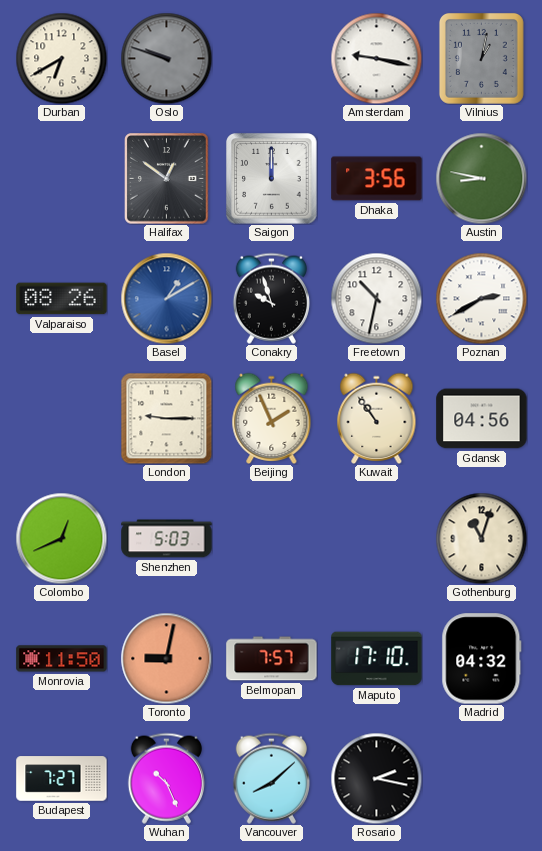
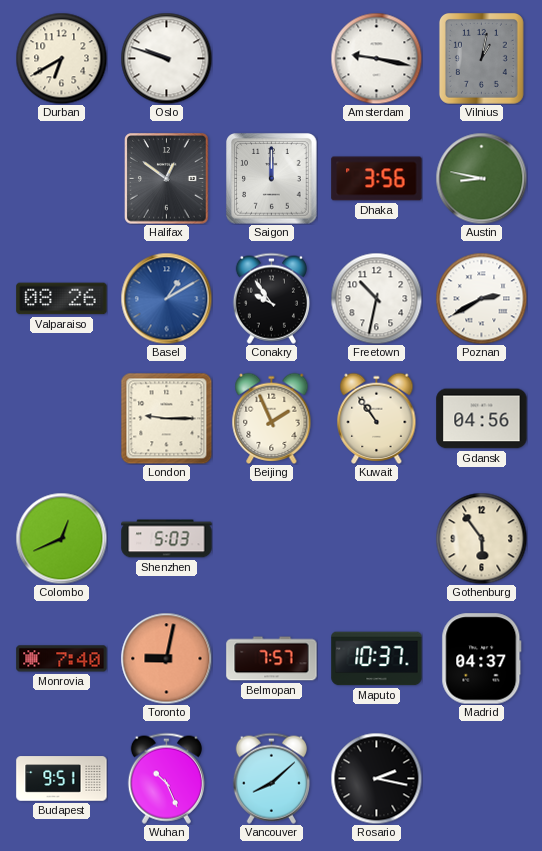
Oslo dial: grey -> white
Conakry: 9:57 -> 9:54
Gothenburg: 11:03 -> 5:54
Monrovia: 11:50 -> 7:40
Maputo: 17:10 -> 10:37
Madrid: 04:32 -> 04:37
Budapest: 7:27 -> 9:51
